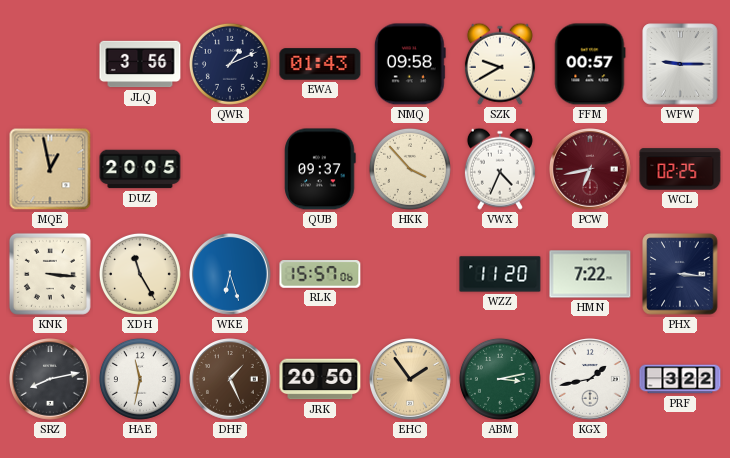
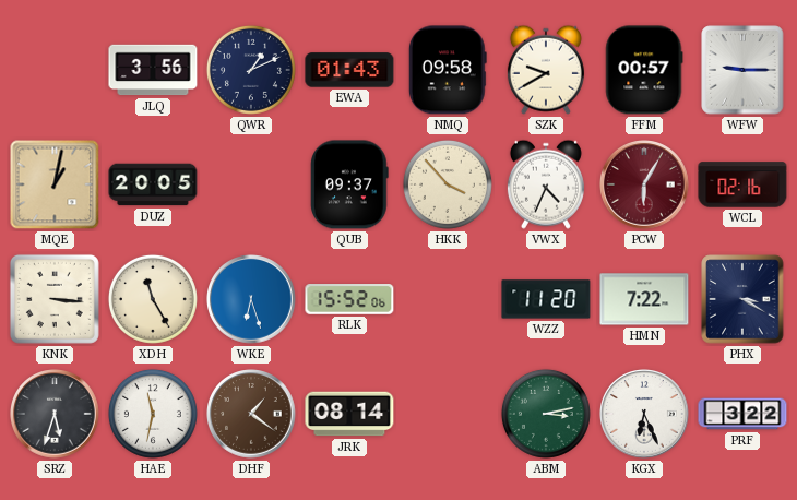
MQE: 12:58 -> 1:02
PCW: 6:43 -> 6:05
WCL: 02:25 -> 02:16
RLK: 15:57 -> 15:52
PHX: 3:16 -> 3:20
SRZ: 8:13 -> 5:33
DHF: 1:26 -> 1:21
JRK: 20:50 -> 08:14
EHC: 1:54 -> none
KGX: 1:43 -> 6:26
